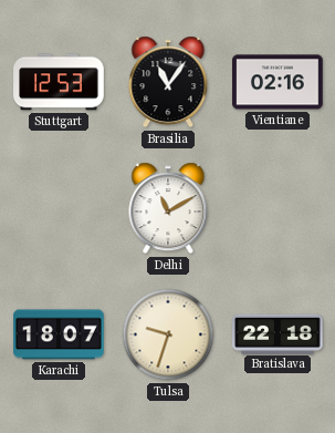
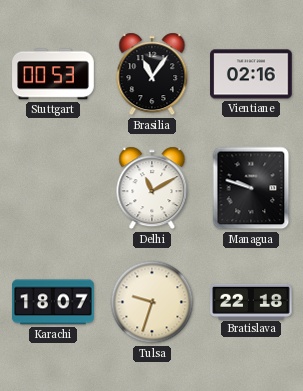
Stuttgart: 12:53 -> 00:53
Managua: none -> 9:48
